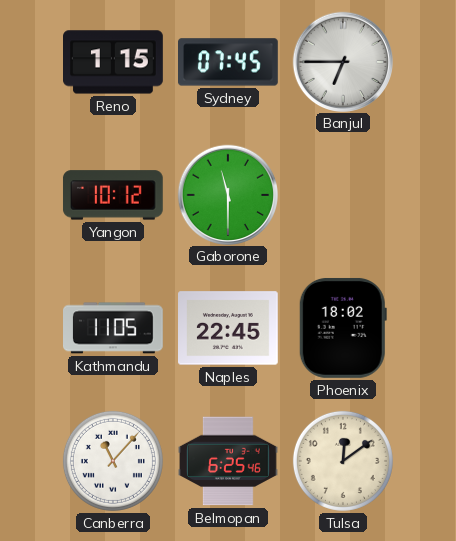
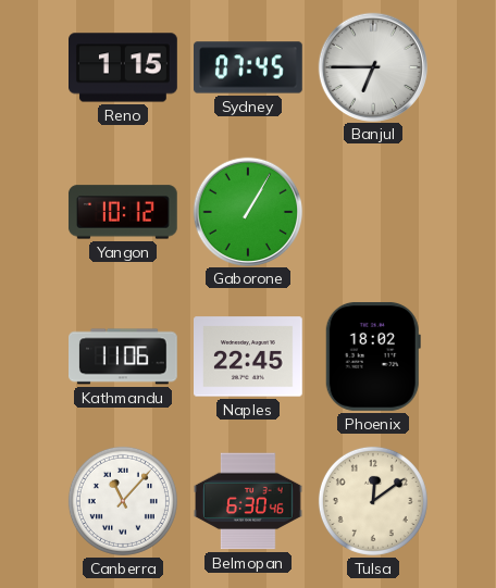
Gaborone: 11:30 -> 1:05
Kathmandu: 11:05 -> 11:06
Belmopan: 6:25 -> 6:30
